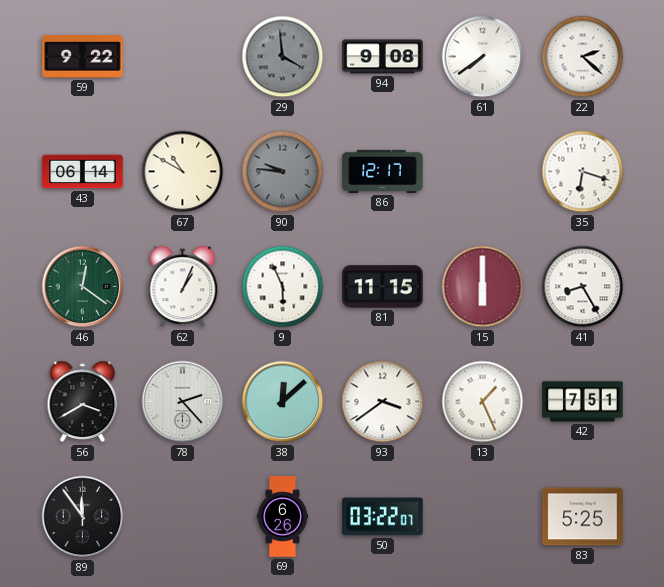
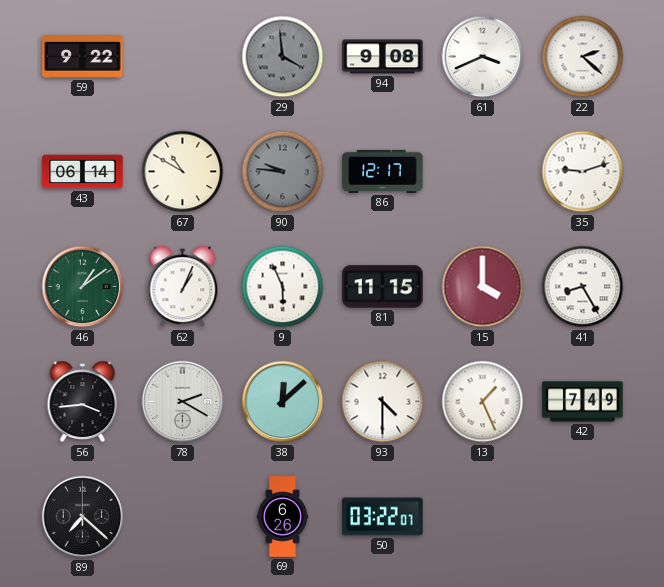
61: 7:39 -> 3:41
35: 6:18 -> 9:12
46: 12:21 -> 1:09
15: 6:00 -> 4:00
56: 3:40 -> 3:44
78: 2:23 -> 2:20
93: 3:39 -> 4:30
42: 7:51 -> 7:49
89: 11:54 -> 7:22
83: 5:25 -> none
